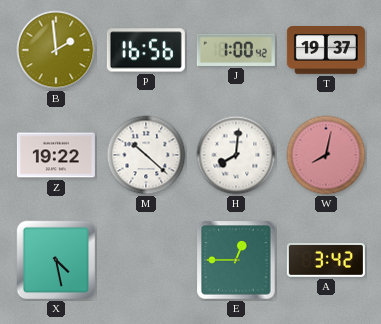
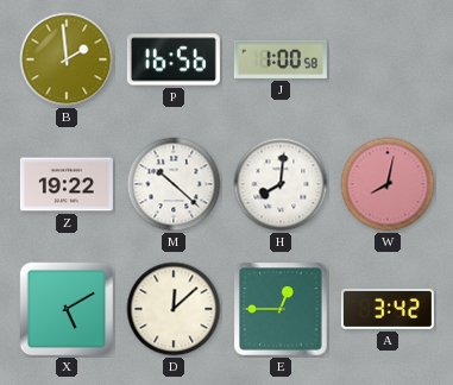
J: 1:00:42 -> 1:00:58
T: 19:37 -> none
X: 4:28 -> 5:10
D: none -> 12:08
